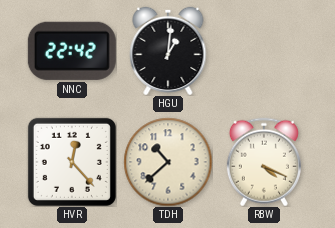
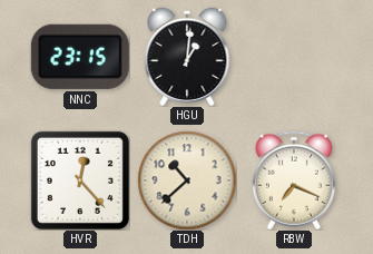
NNC: 22:42 -> 23:15
RBW: 4:19 -> 7:19
